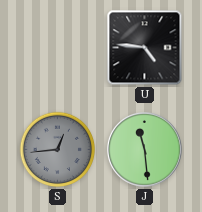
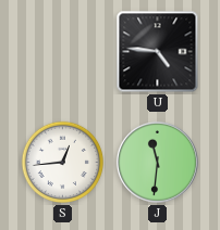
S dial: grey -> white
J: 11:29 -> 11:31
